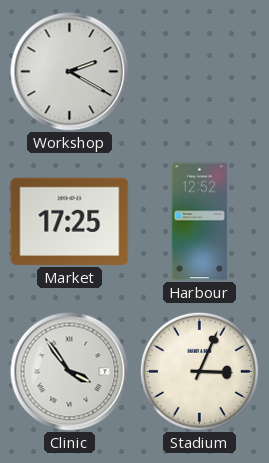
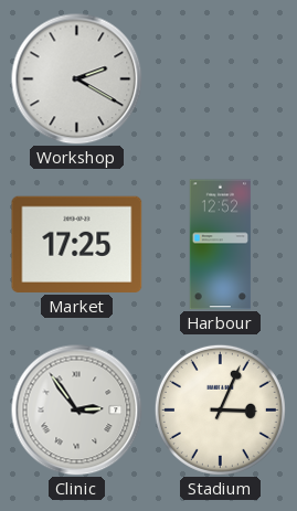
Clinic: 3:54 -> 2:54
